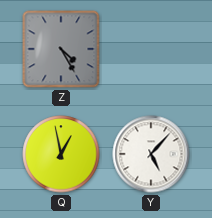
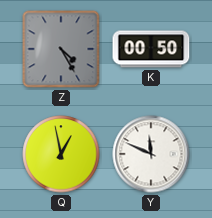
K: none -> 00:50
Y: 5:07 -> 11:49
